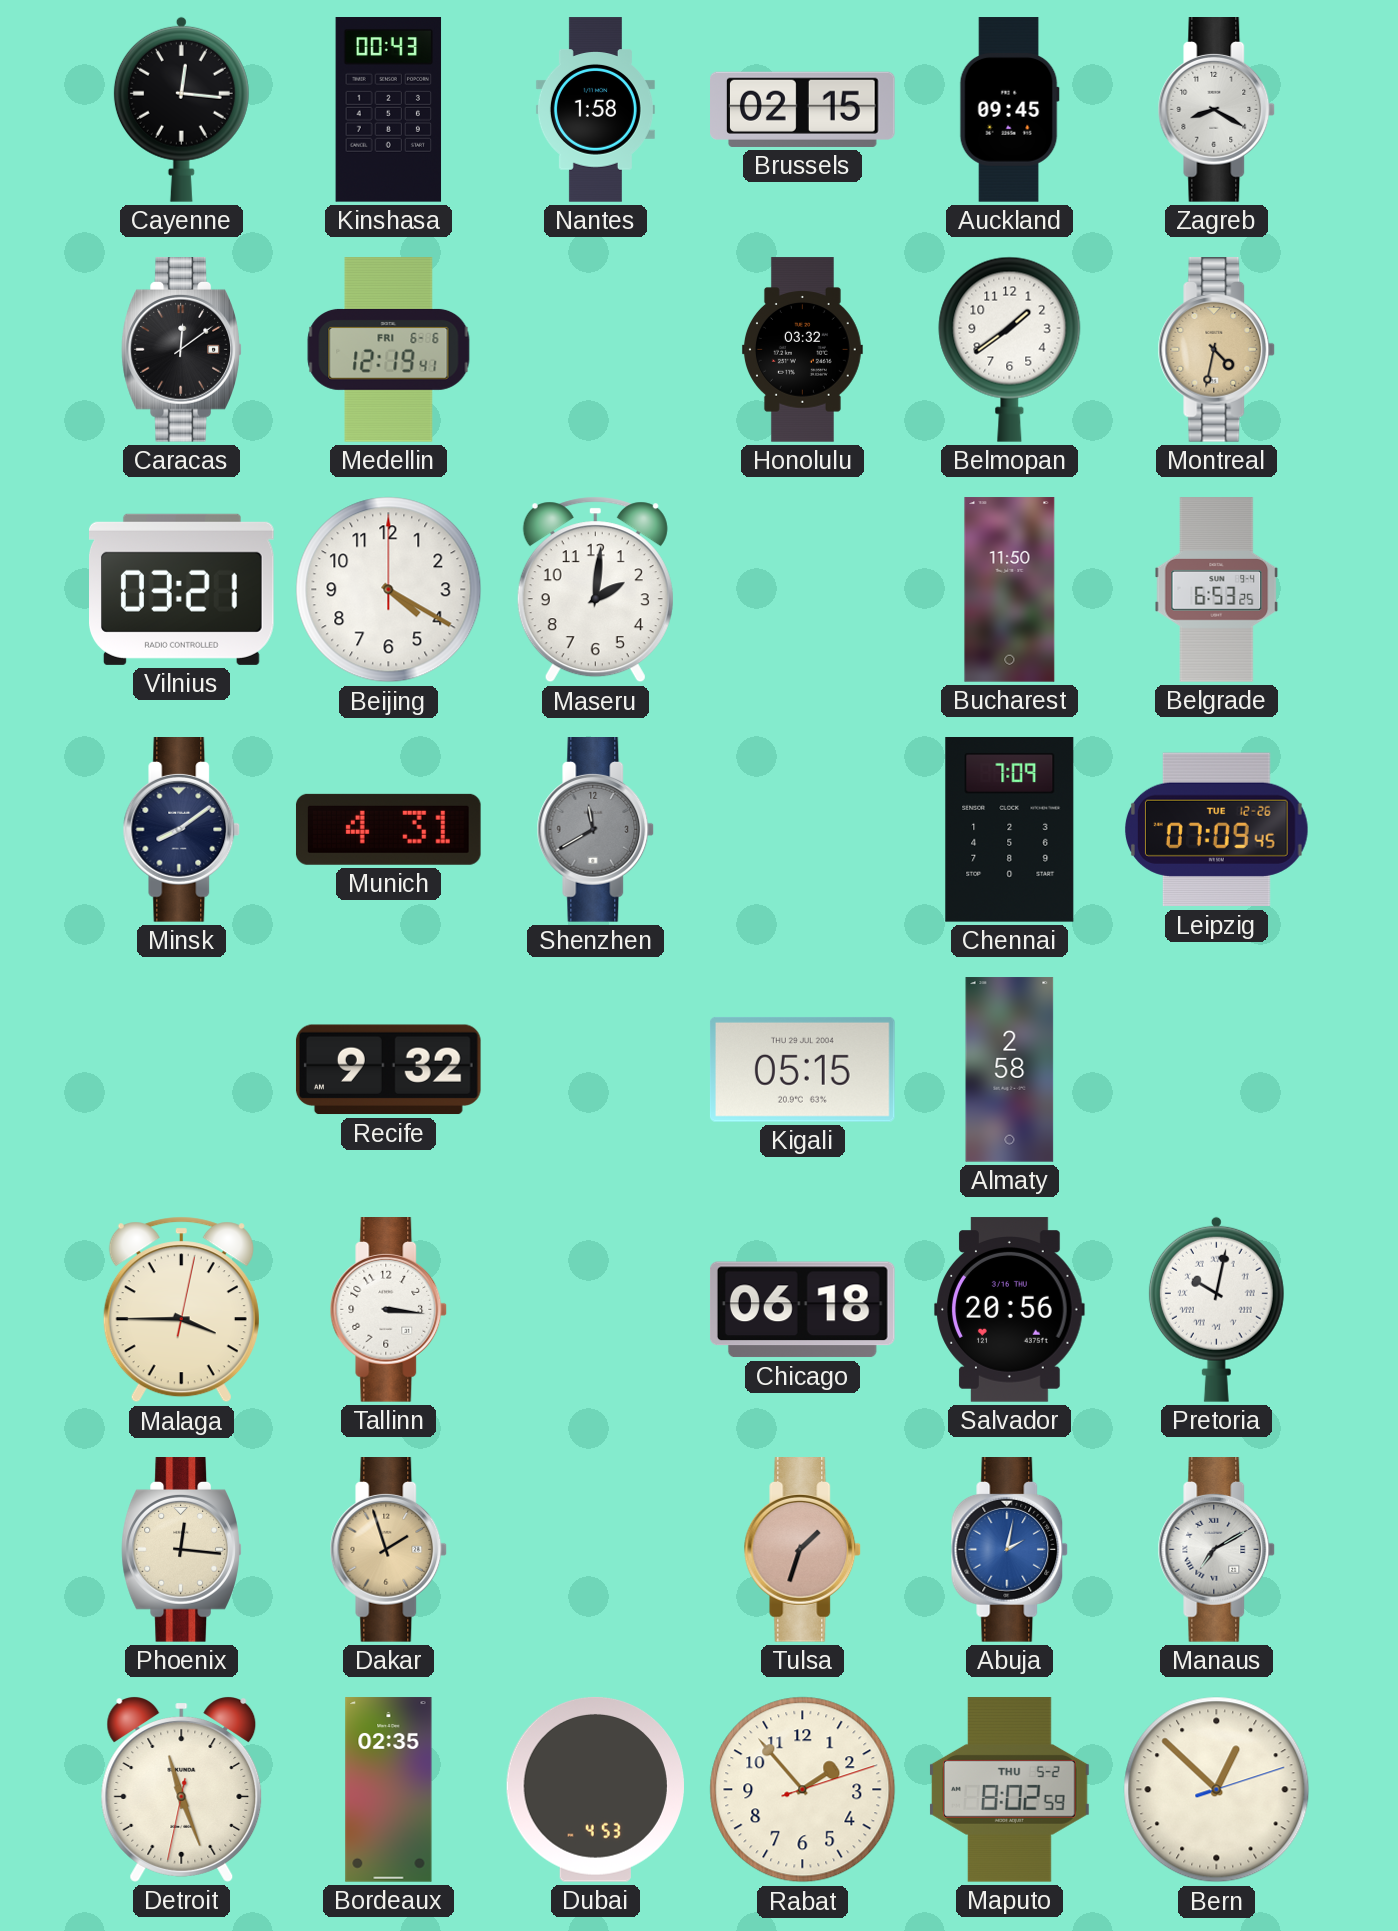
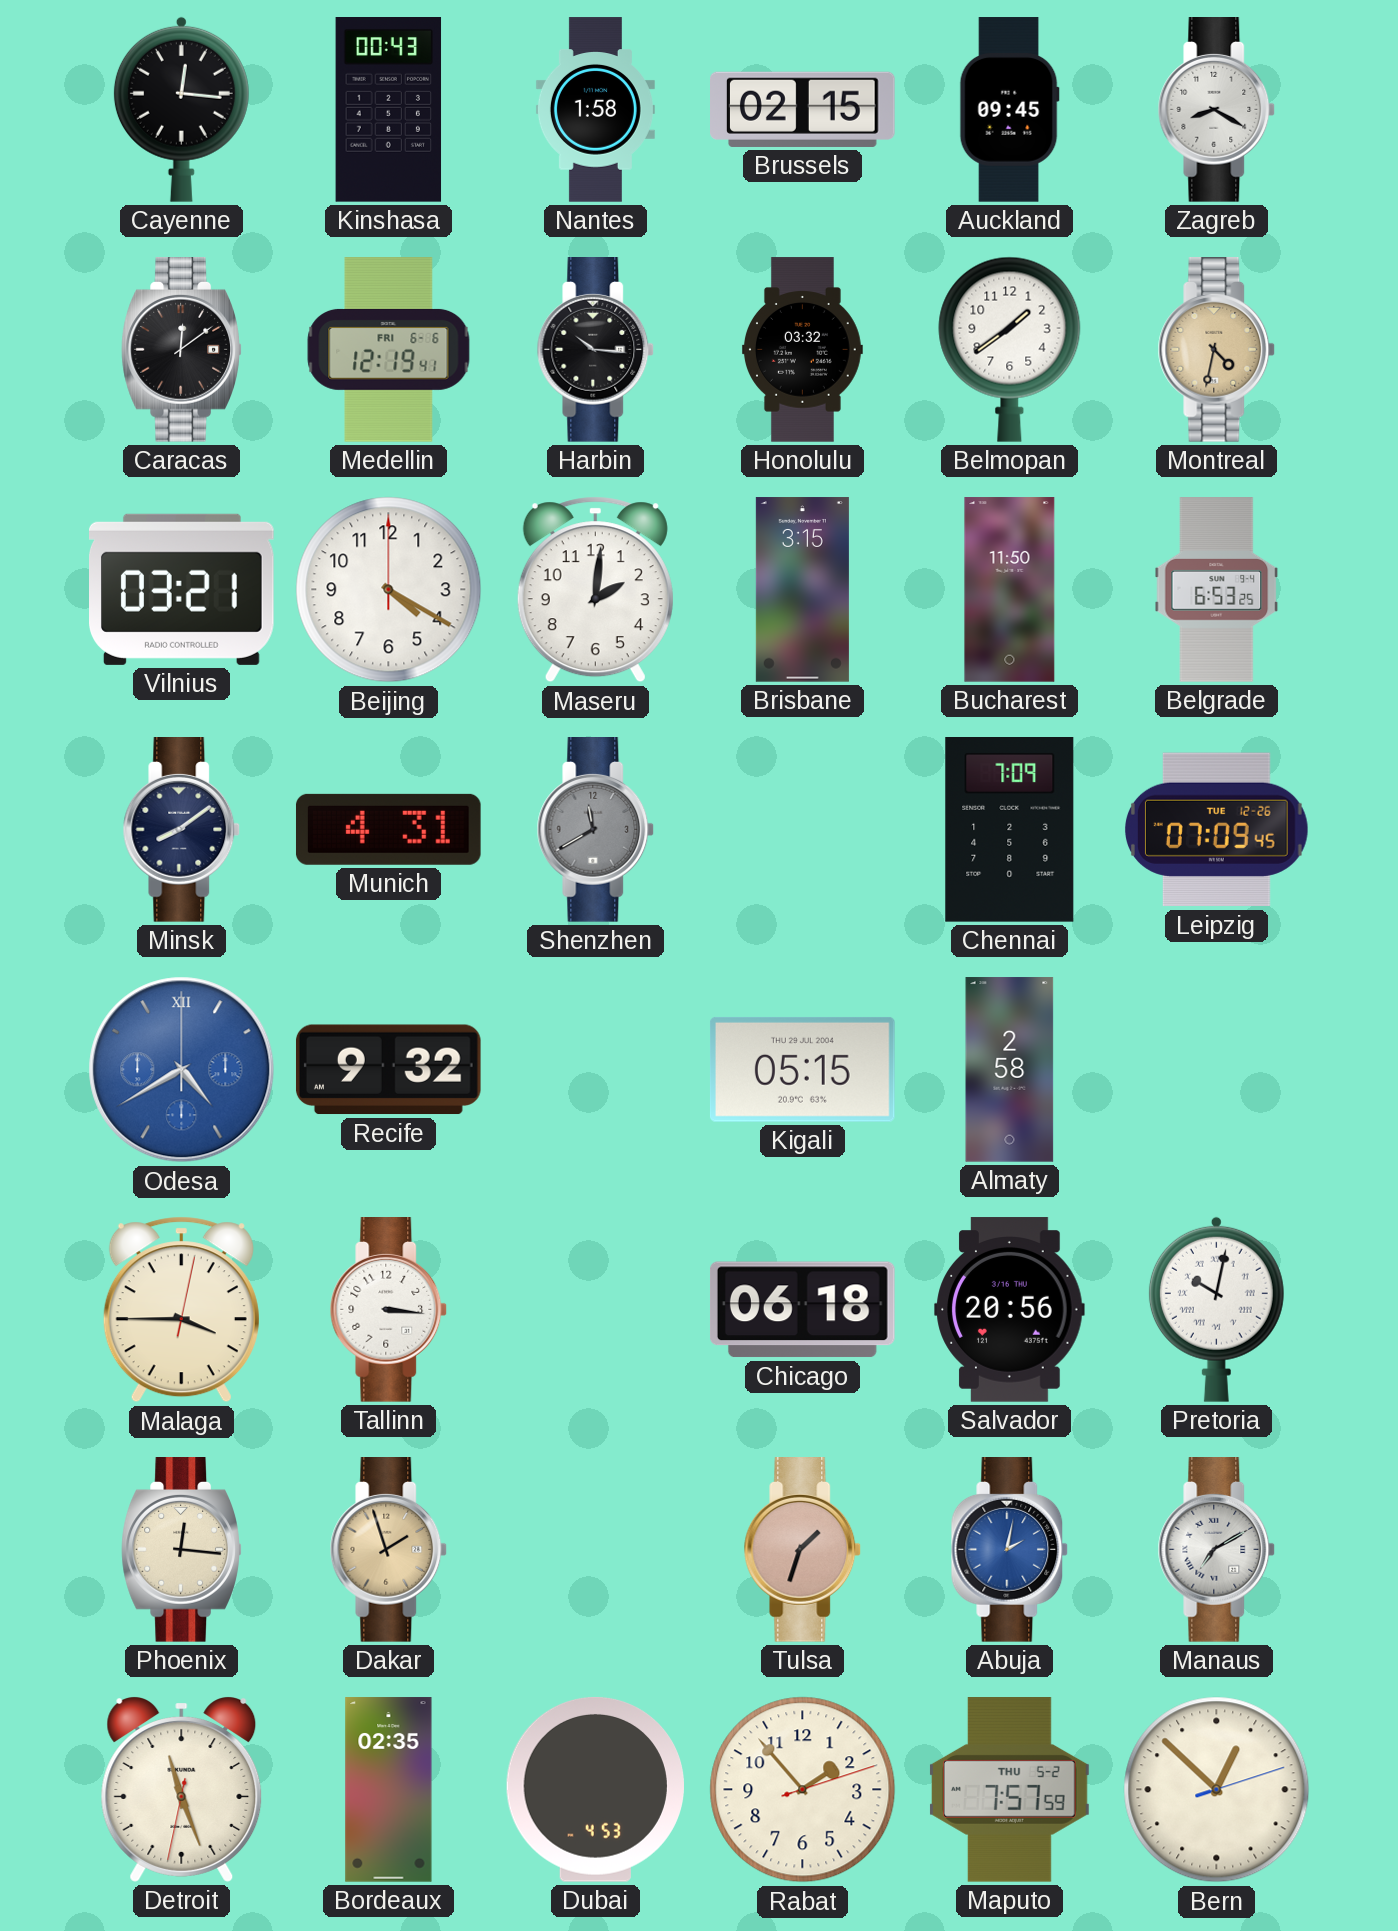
Harbin: none -> 10:16
Brisbane: none -> 3:15
Odesa: none -> 4:40
Maputo: 8:02 -> 7:57
